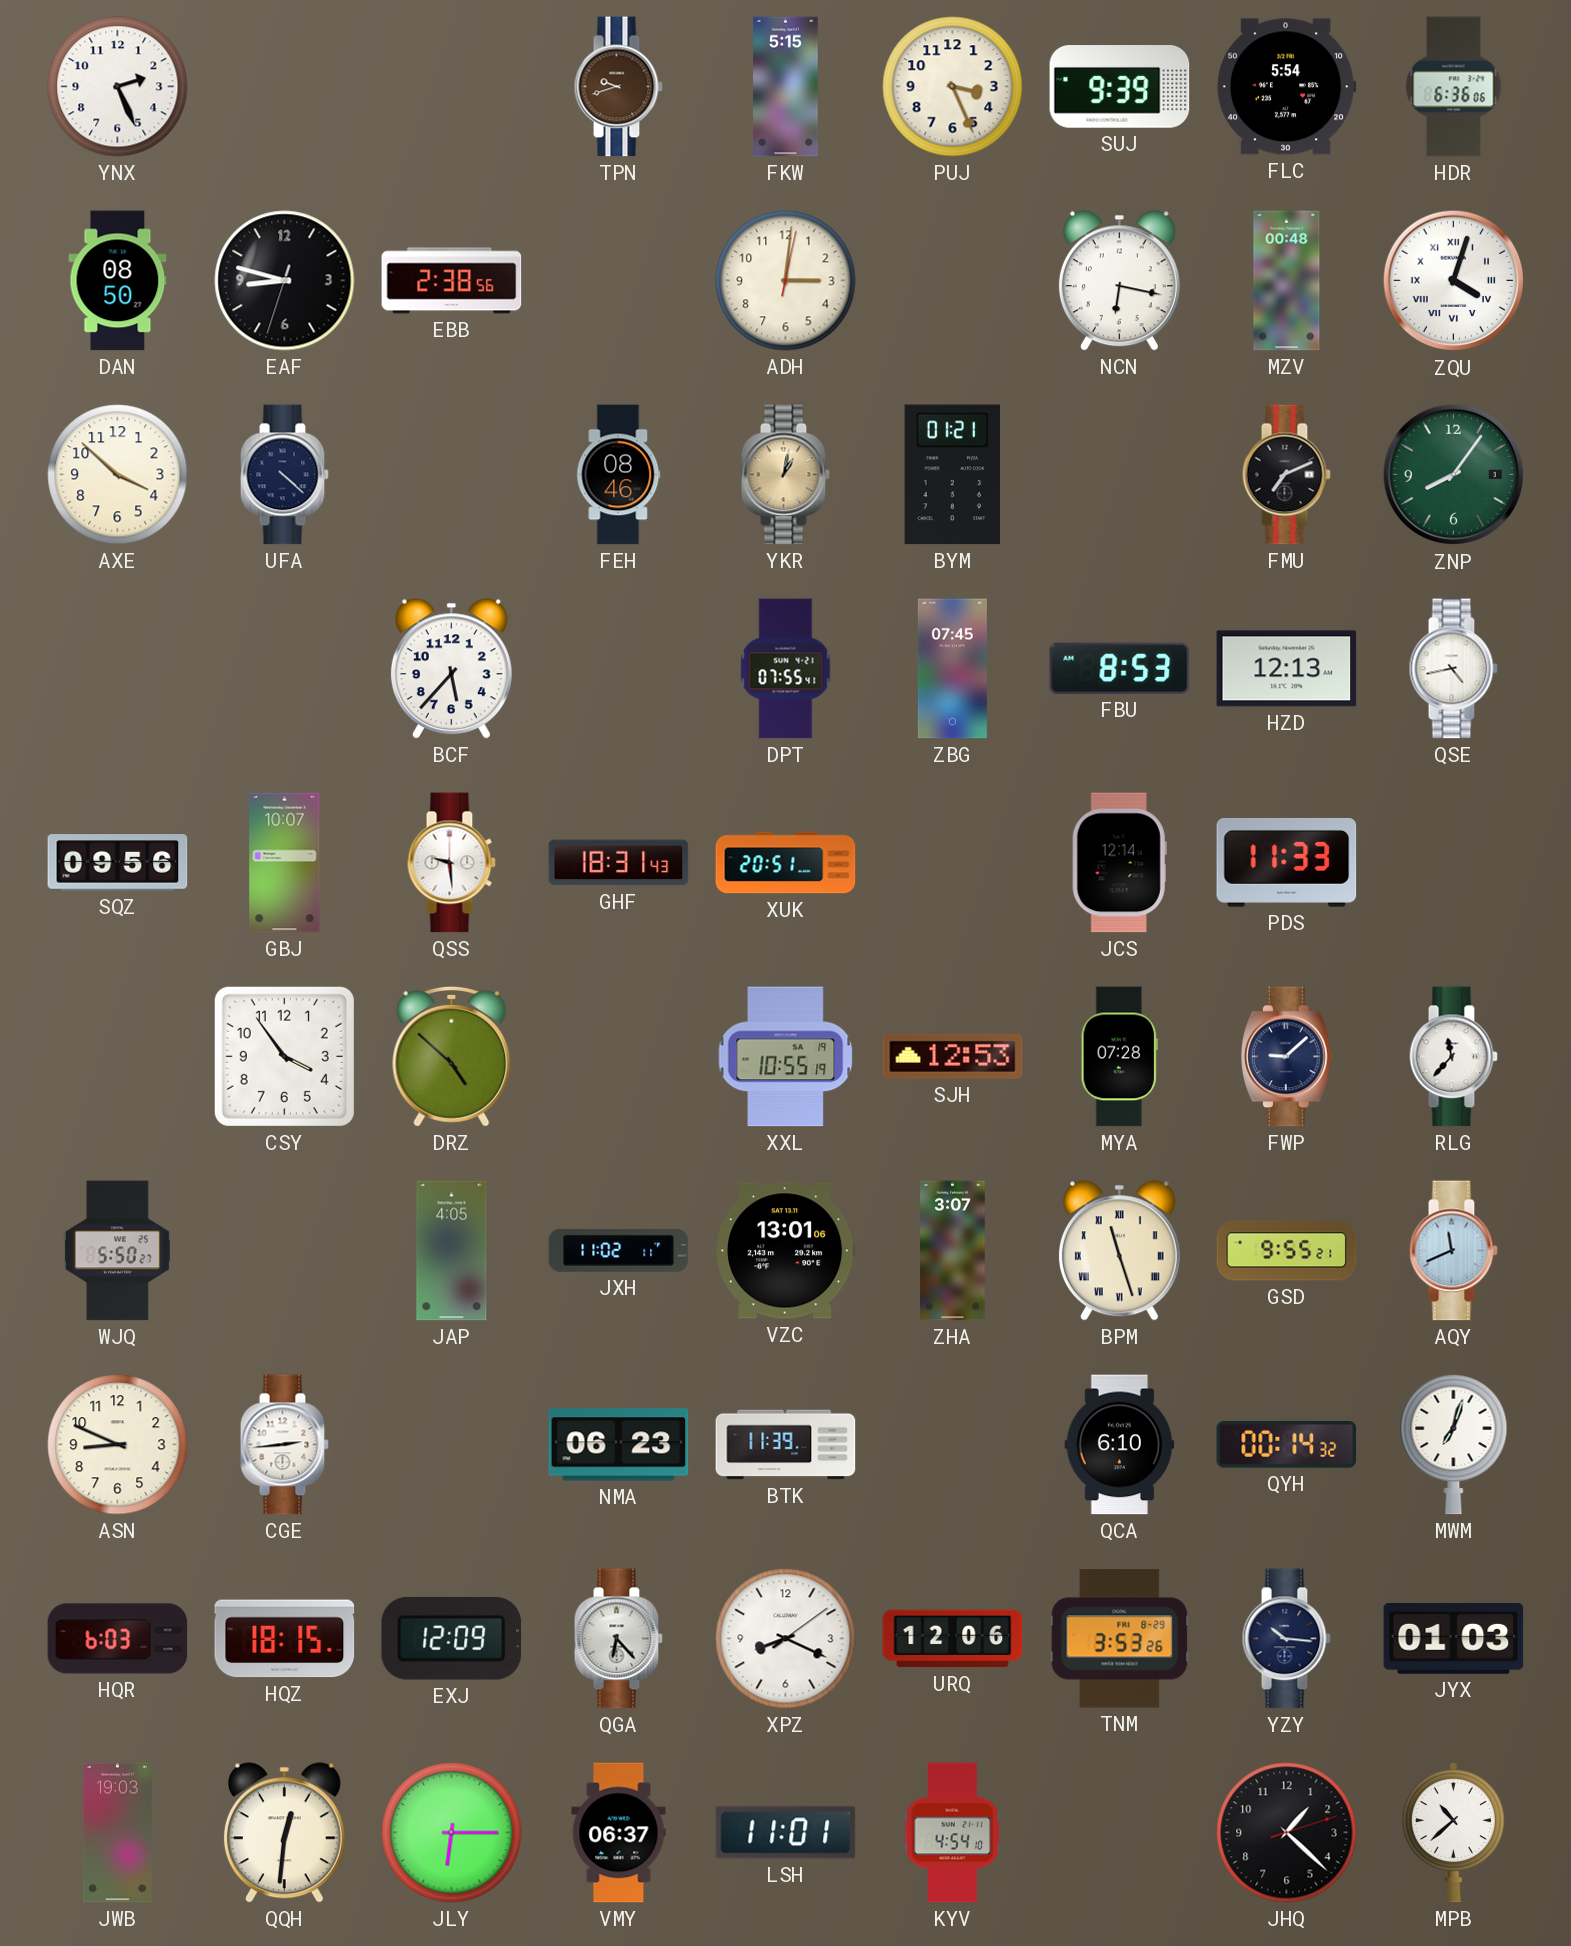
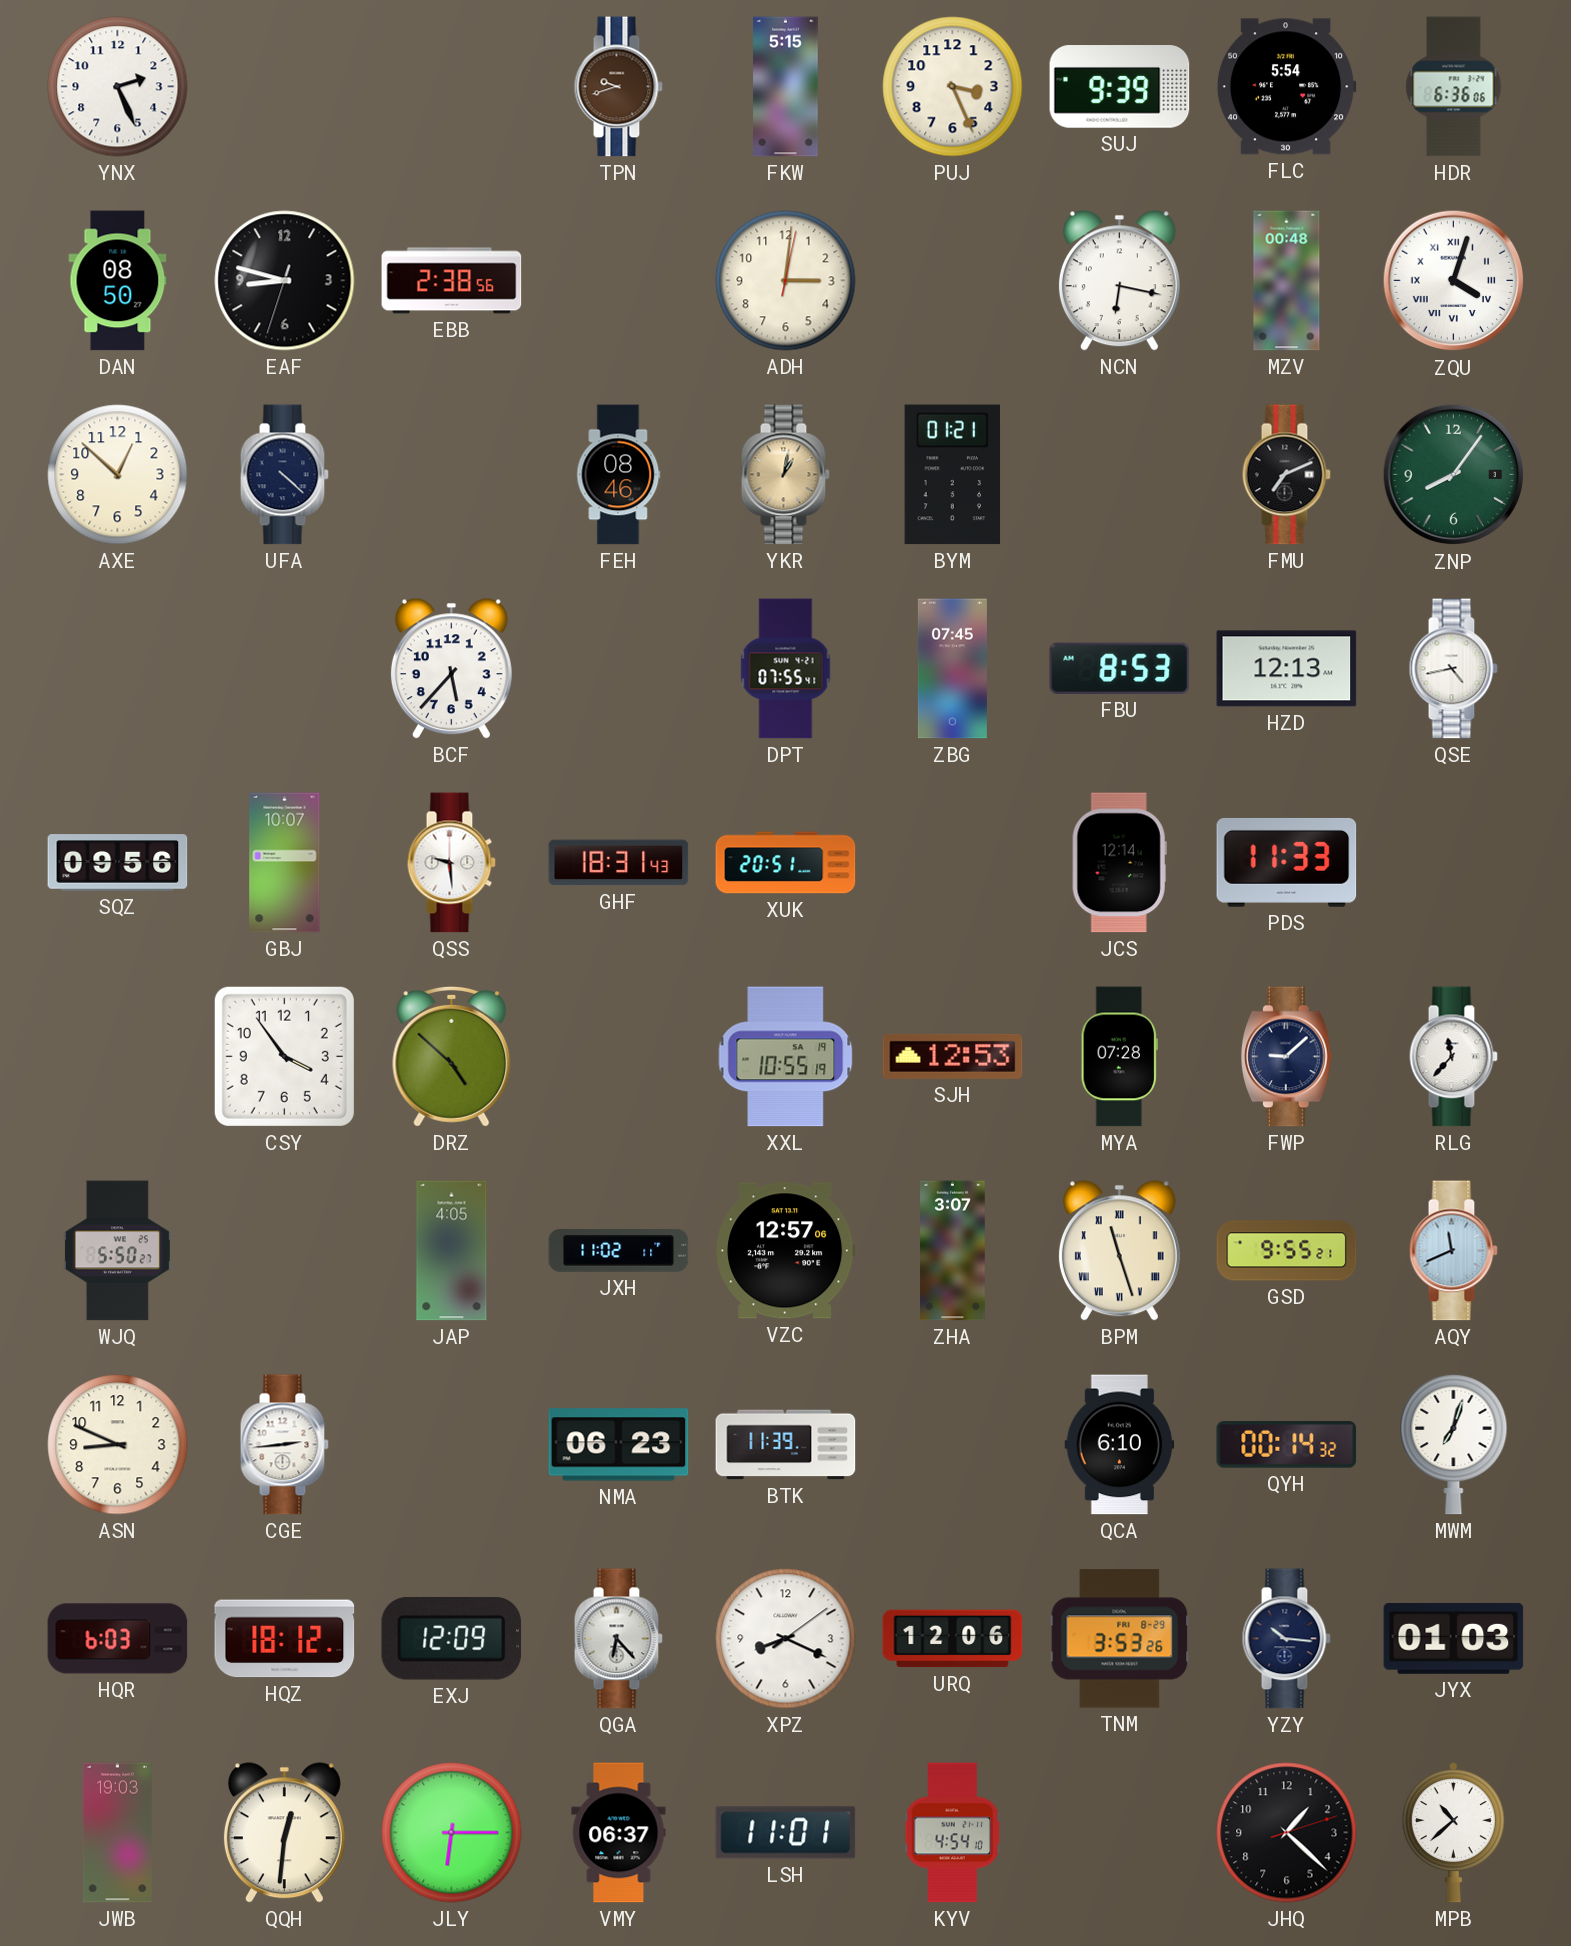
AXE: 3:52 -> 12:52
VZC: 13:01 -> 12:57
HQZ: 18:15 -> 18:12
